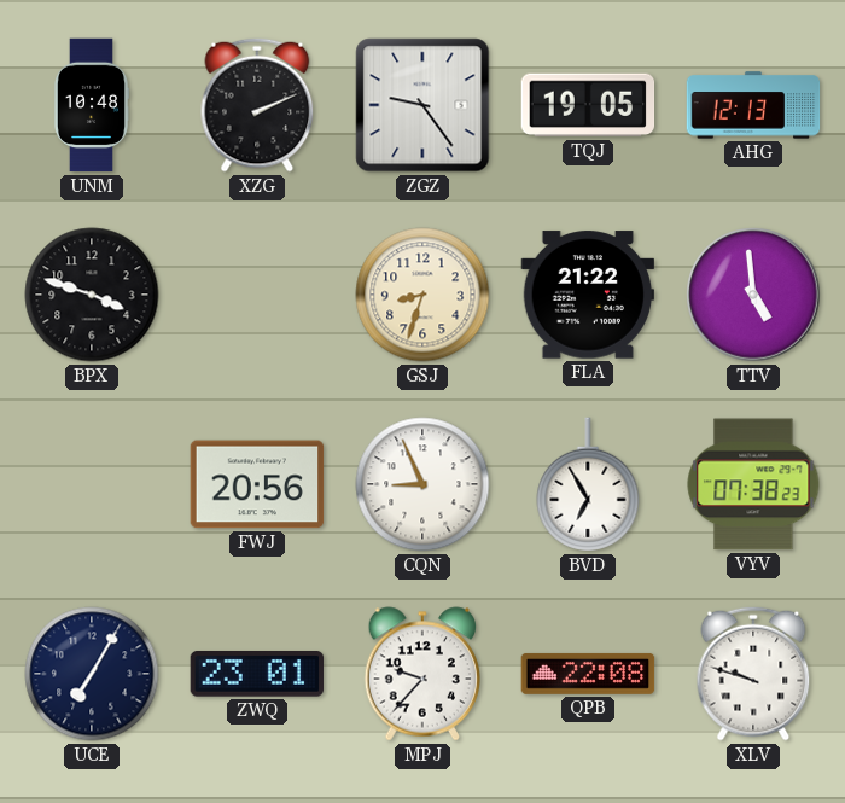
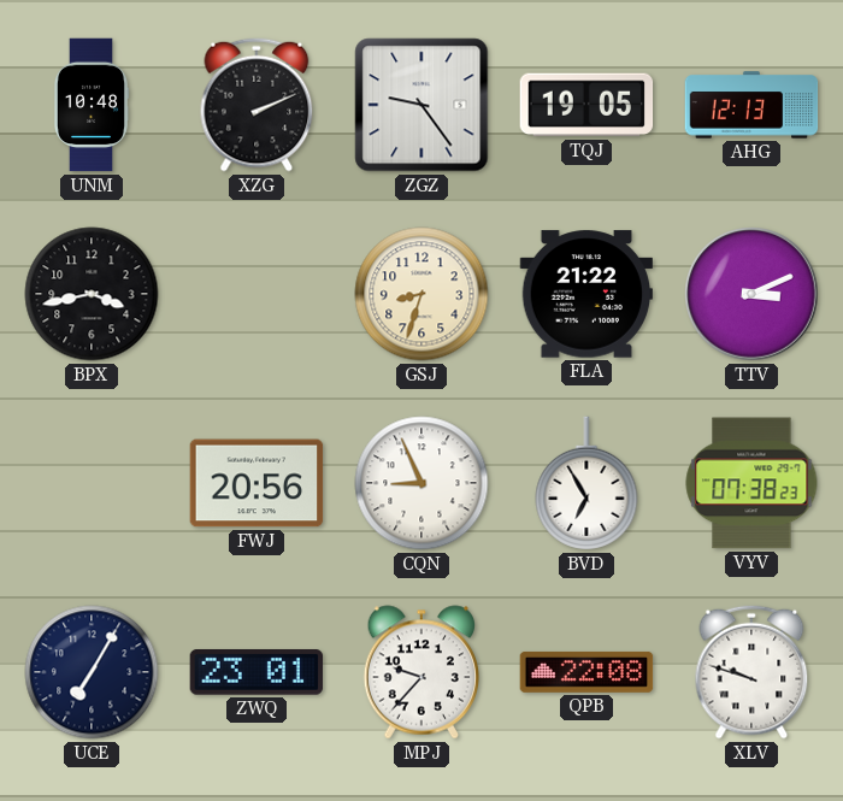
BPX: 3:48 -> 3:43
TTV: 4:59 -> 3:11
